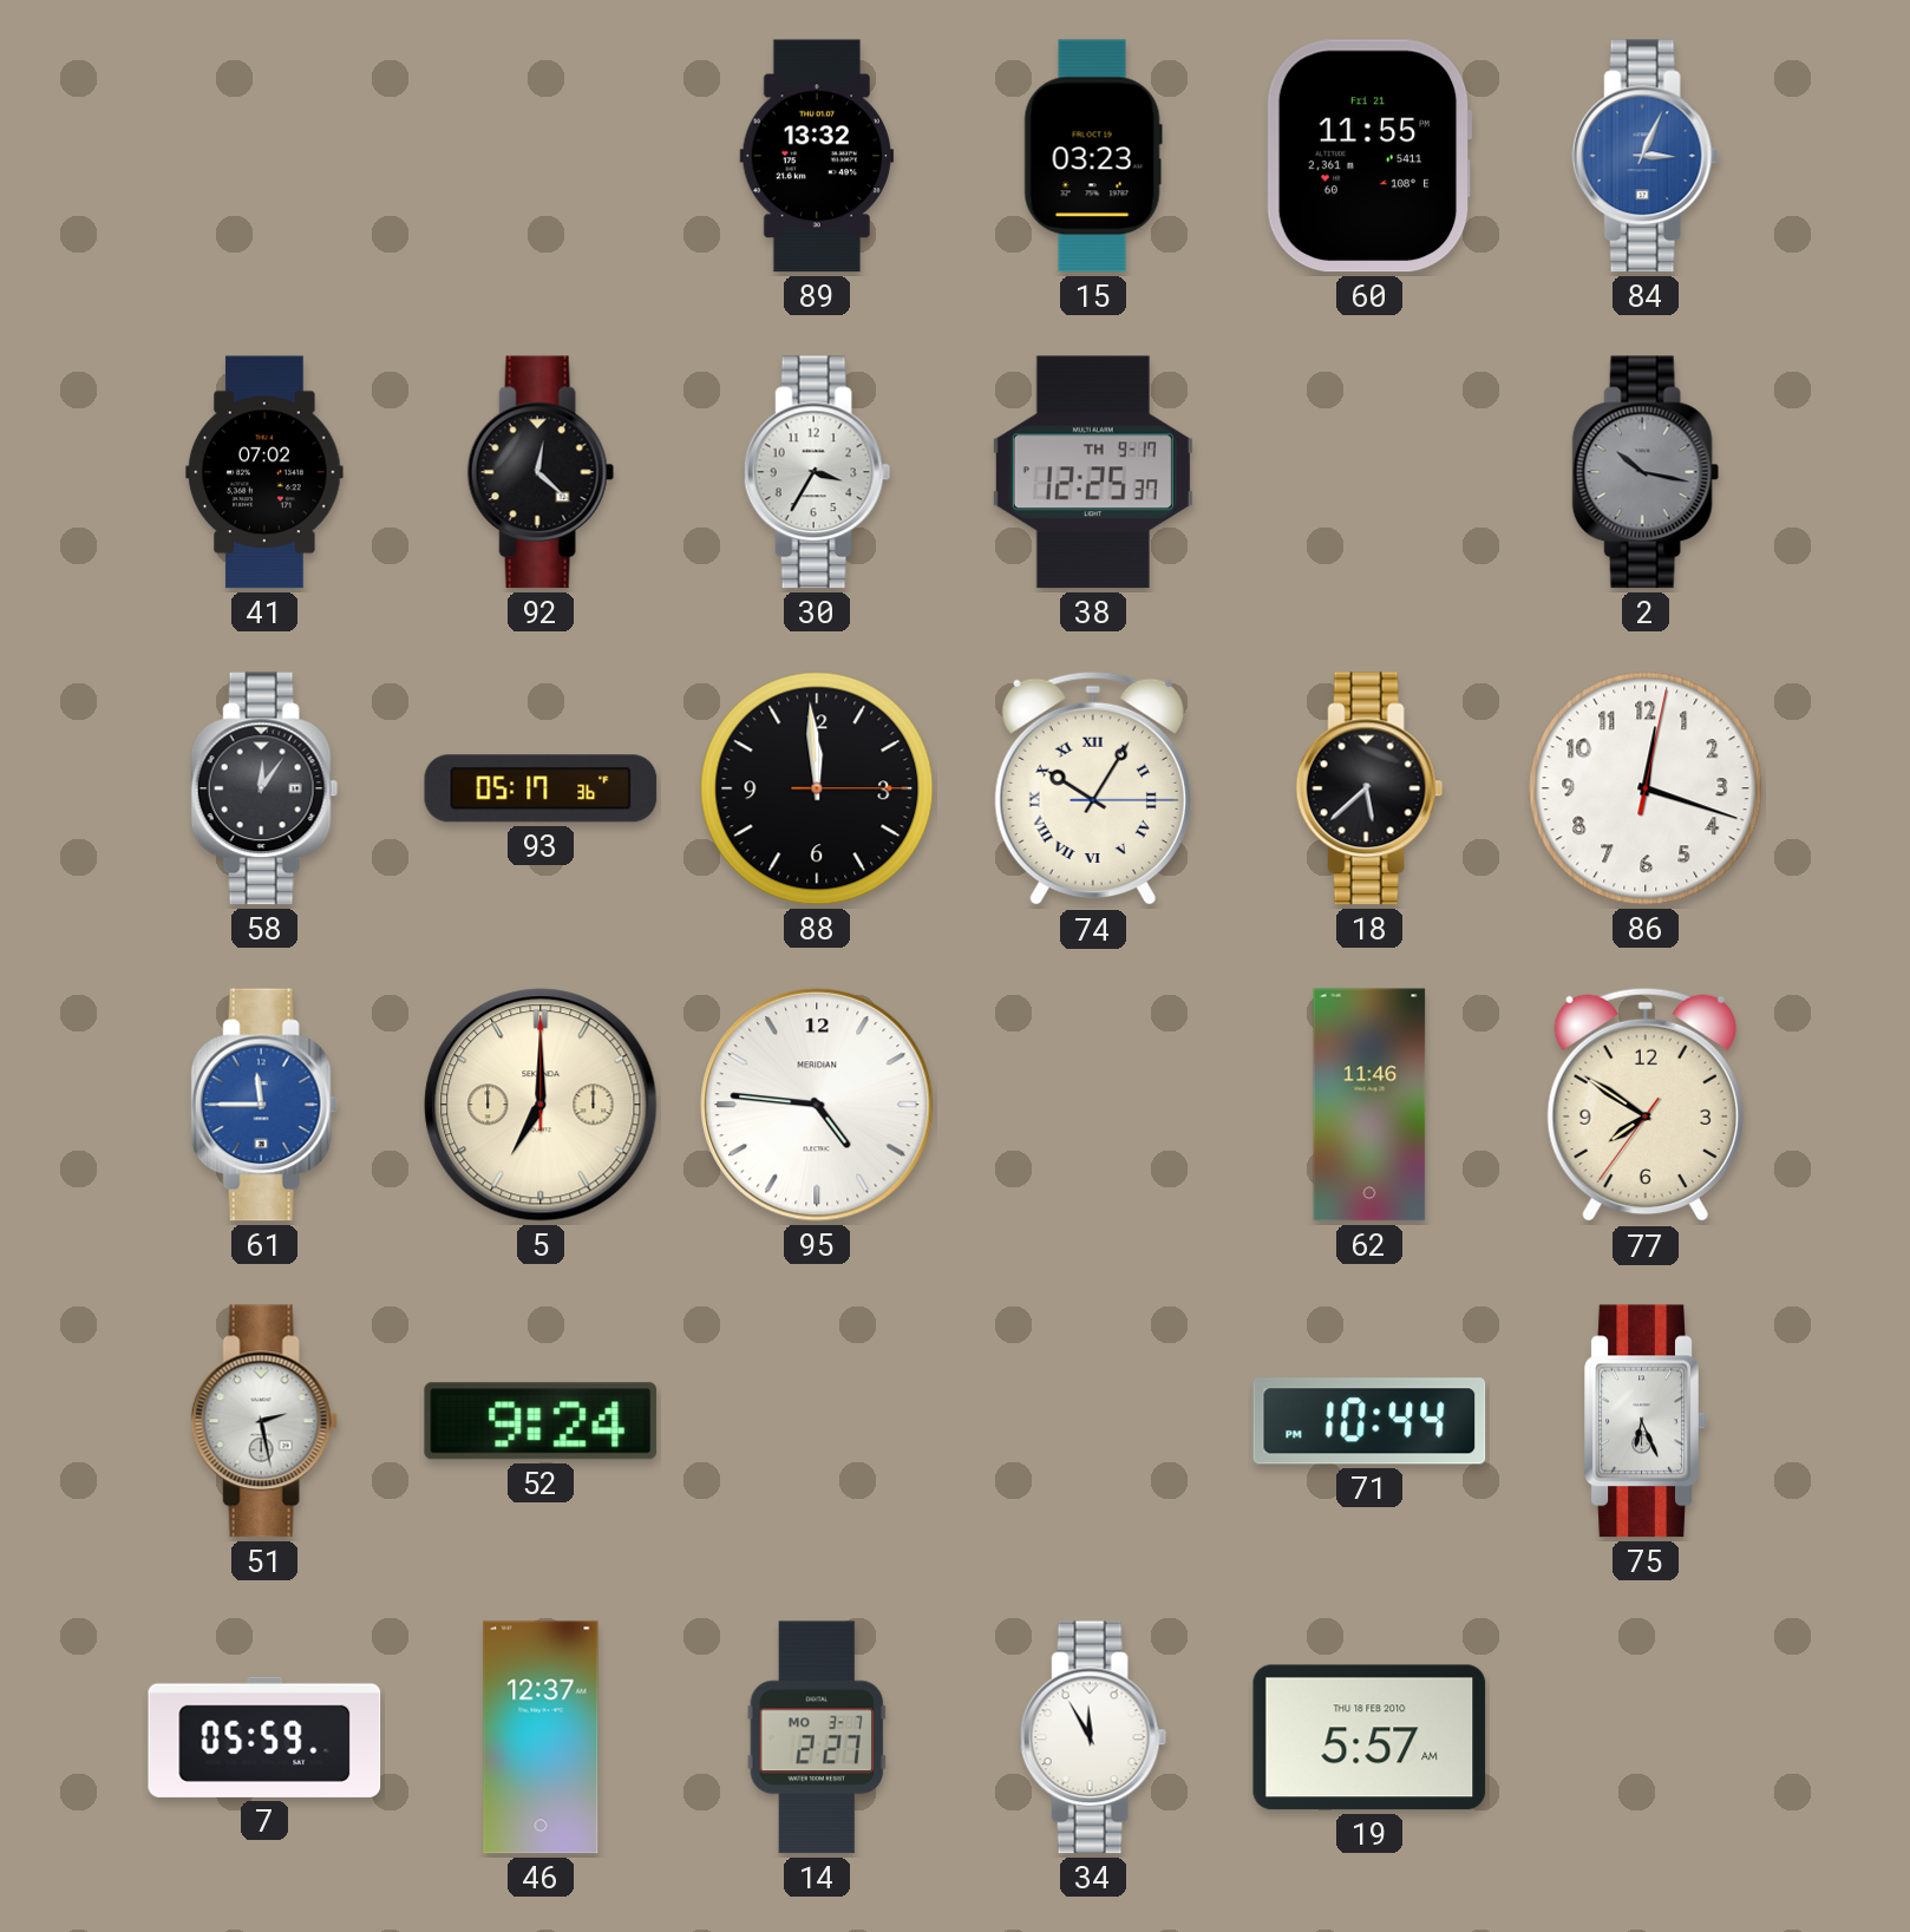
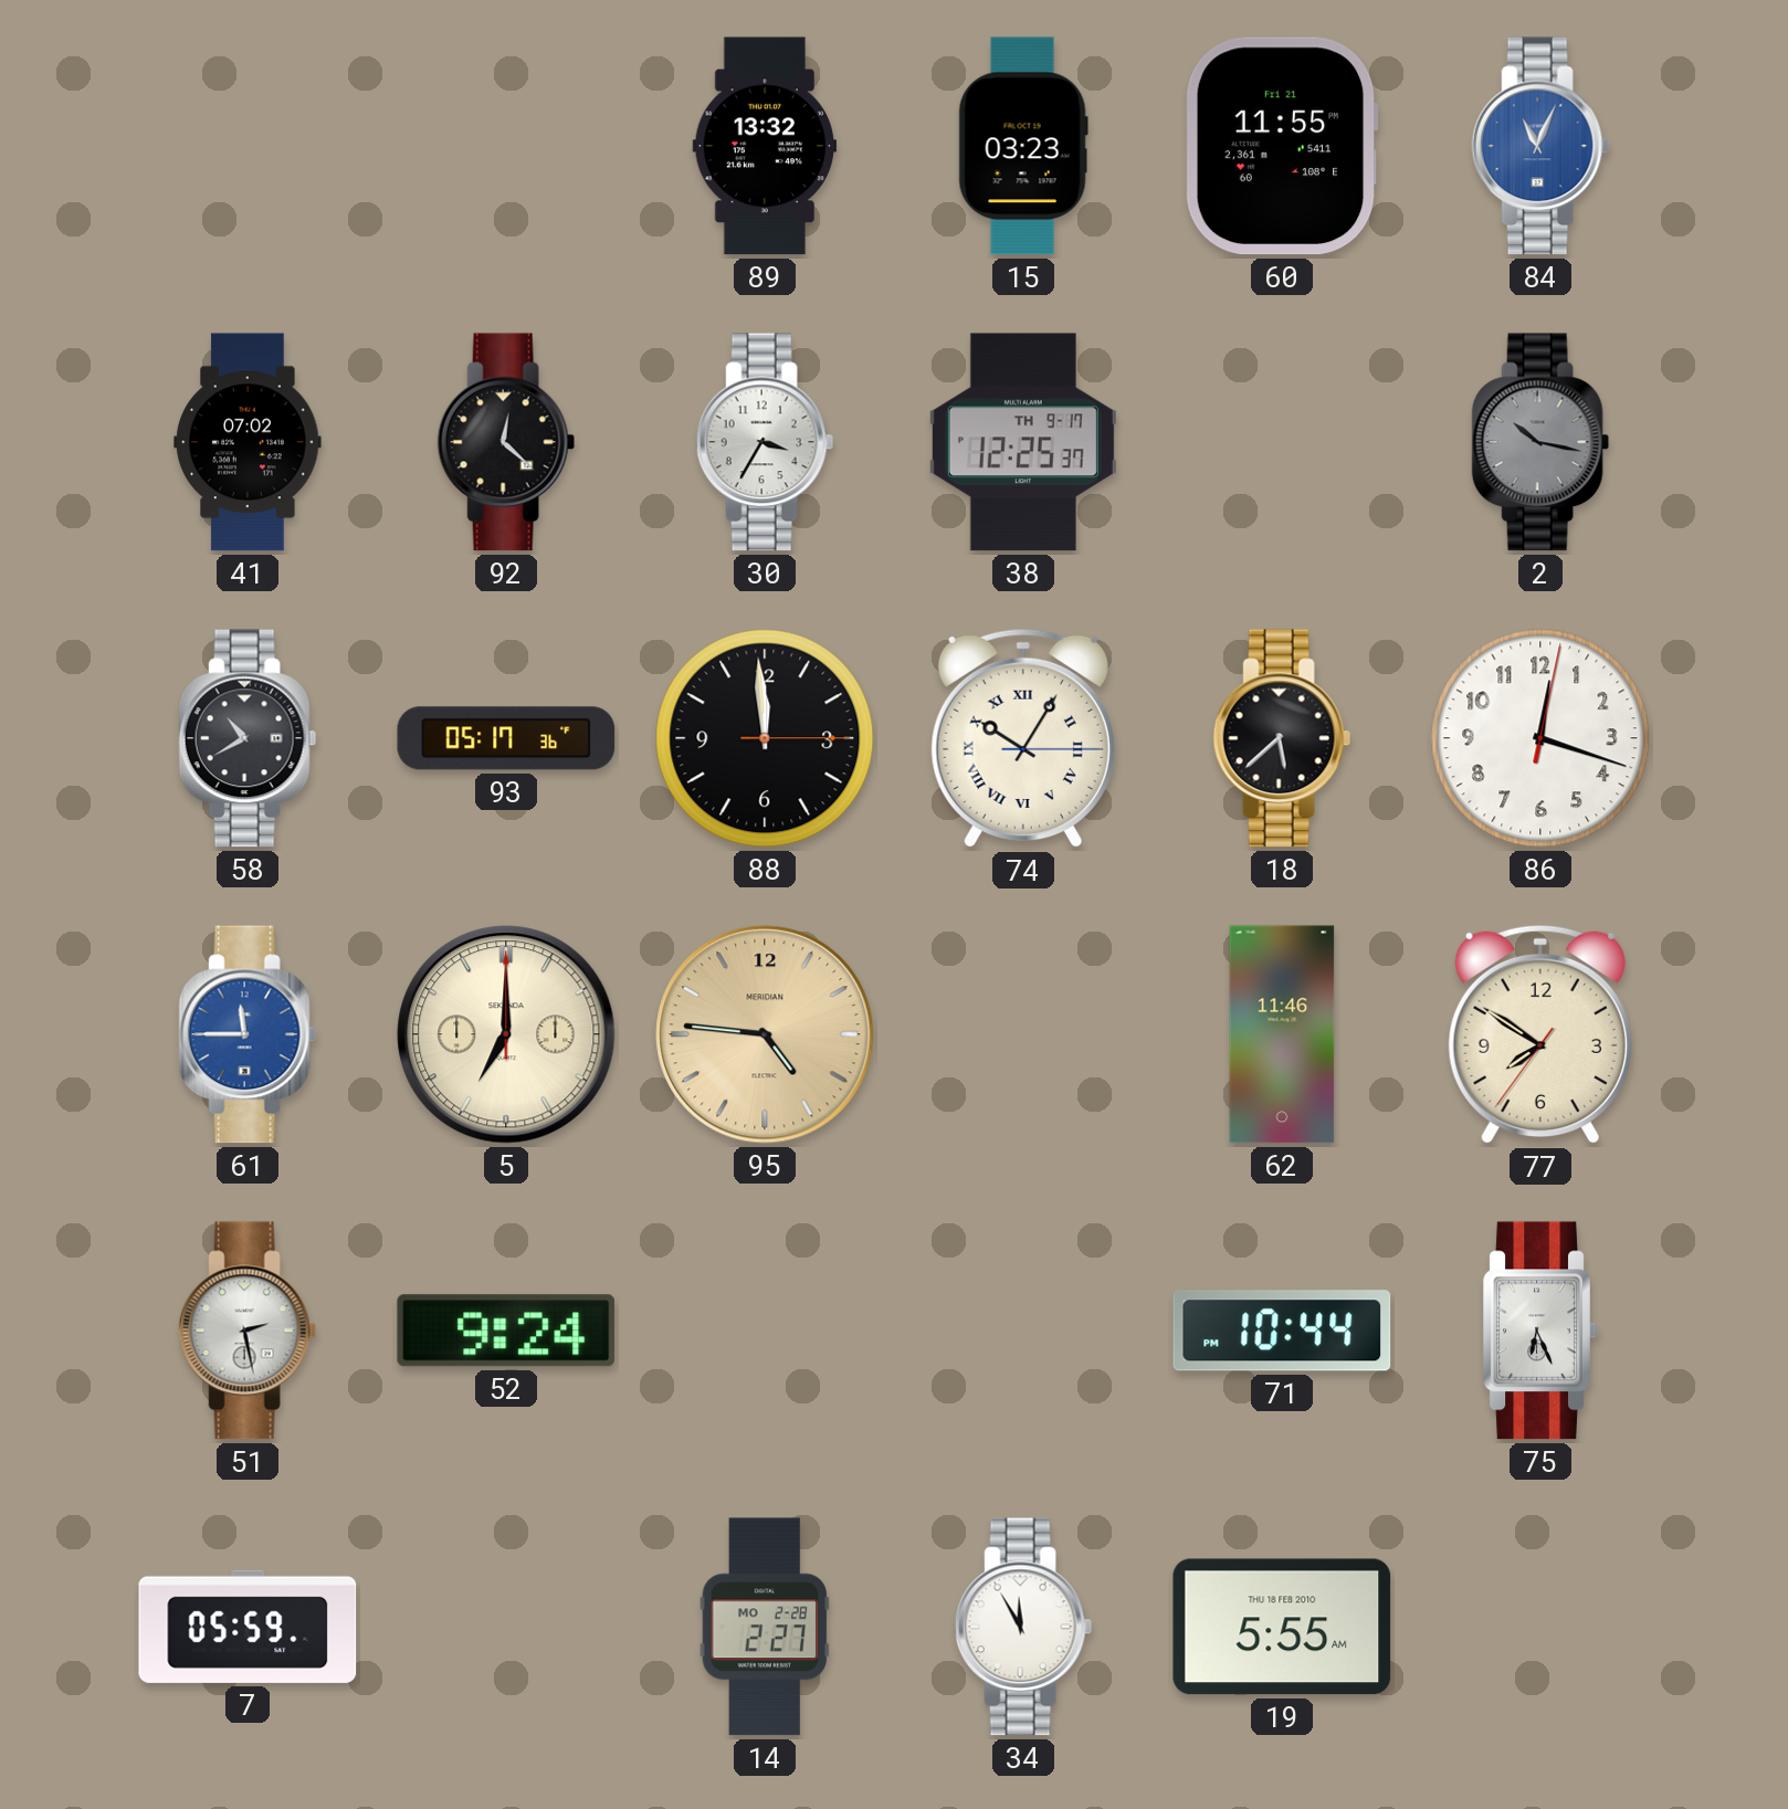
84: 3:04 -> 11:04
58: 12:06 -> 10:40
95 dial: white -> champagne
46: 12:37 -> none
14 date: MO 3-7 -> MO 2-28
19: 5:57 -> 5:55
